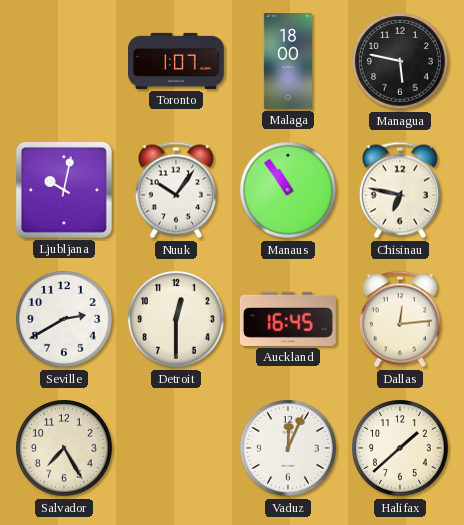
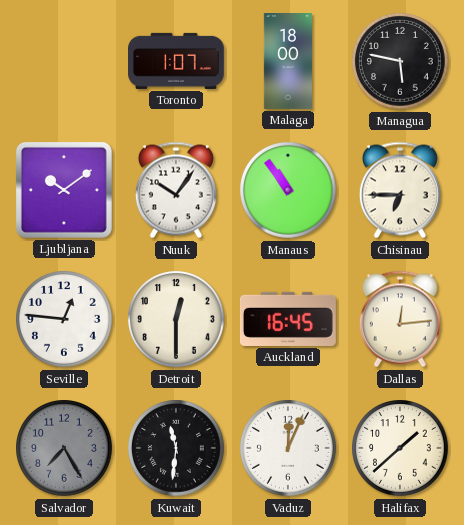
Ljubljana: 10:02 -> 10:09
Chisinau: 6:47 -> 6:45
Seville: 2:40 -> 12:46
Salvador dial: cream -> grey
Kuwait: none -> 11:31
